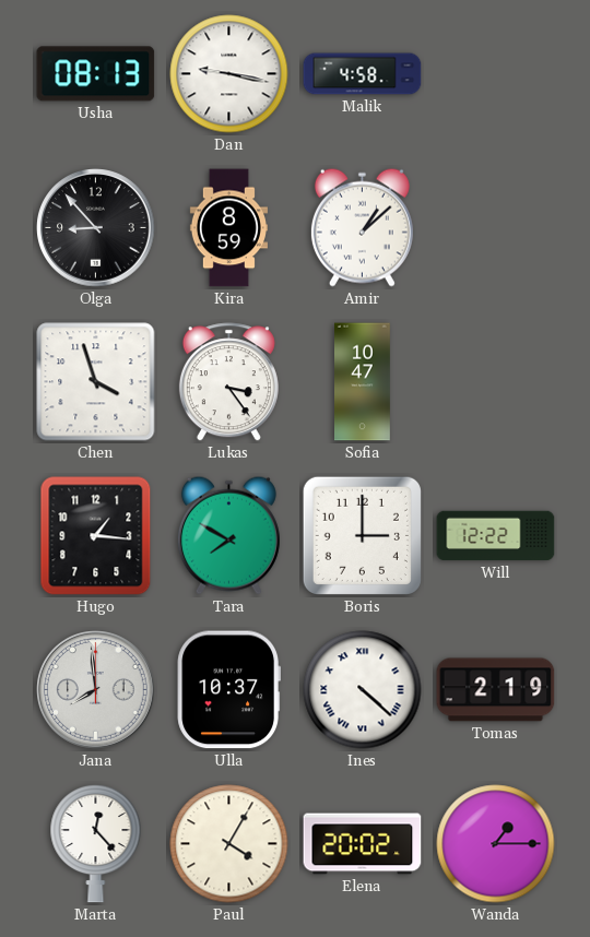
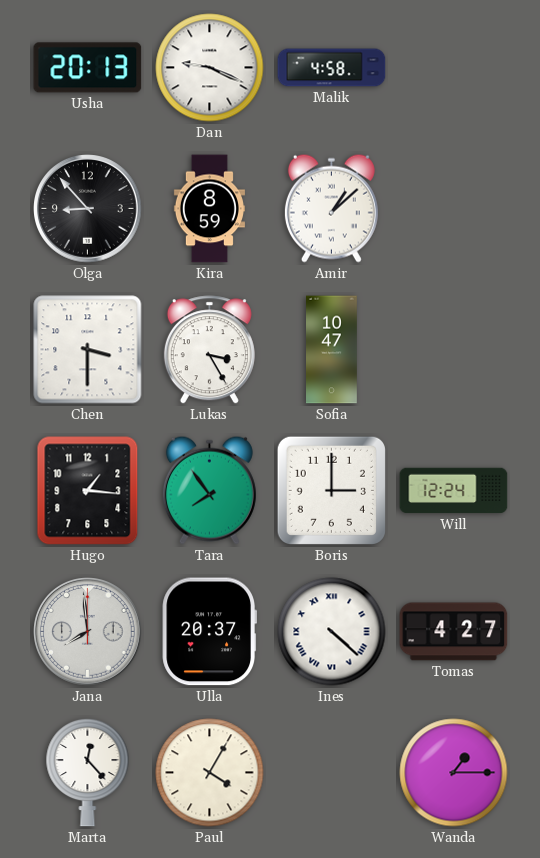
Usha: 08:13 -> 20:13
Dan: 9:17 -> 9:19
Chen: 3:57 -> 3:30
Lukas: 3:24 -> 3:25
Tara: 7:50 -> 7:54
Will: 12:22 -> 12:24
Ulla: 10:37 -> 20:37
Tomas: 2:19 -> 4:27
Elena: 20:02 -> none
